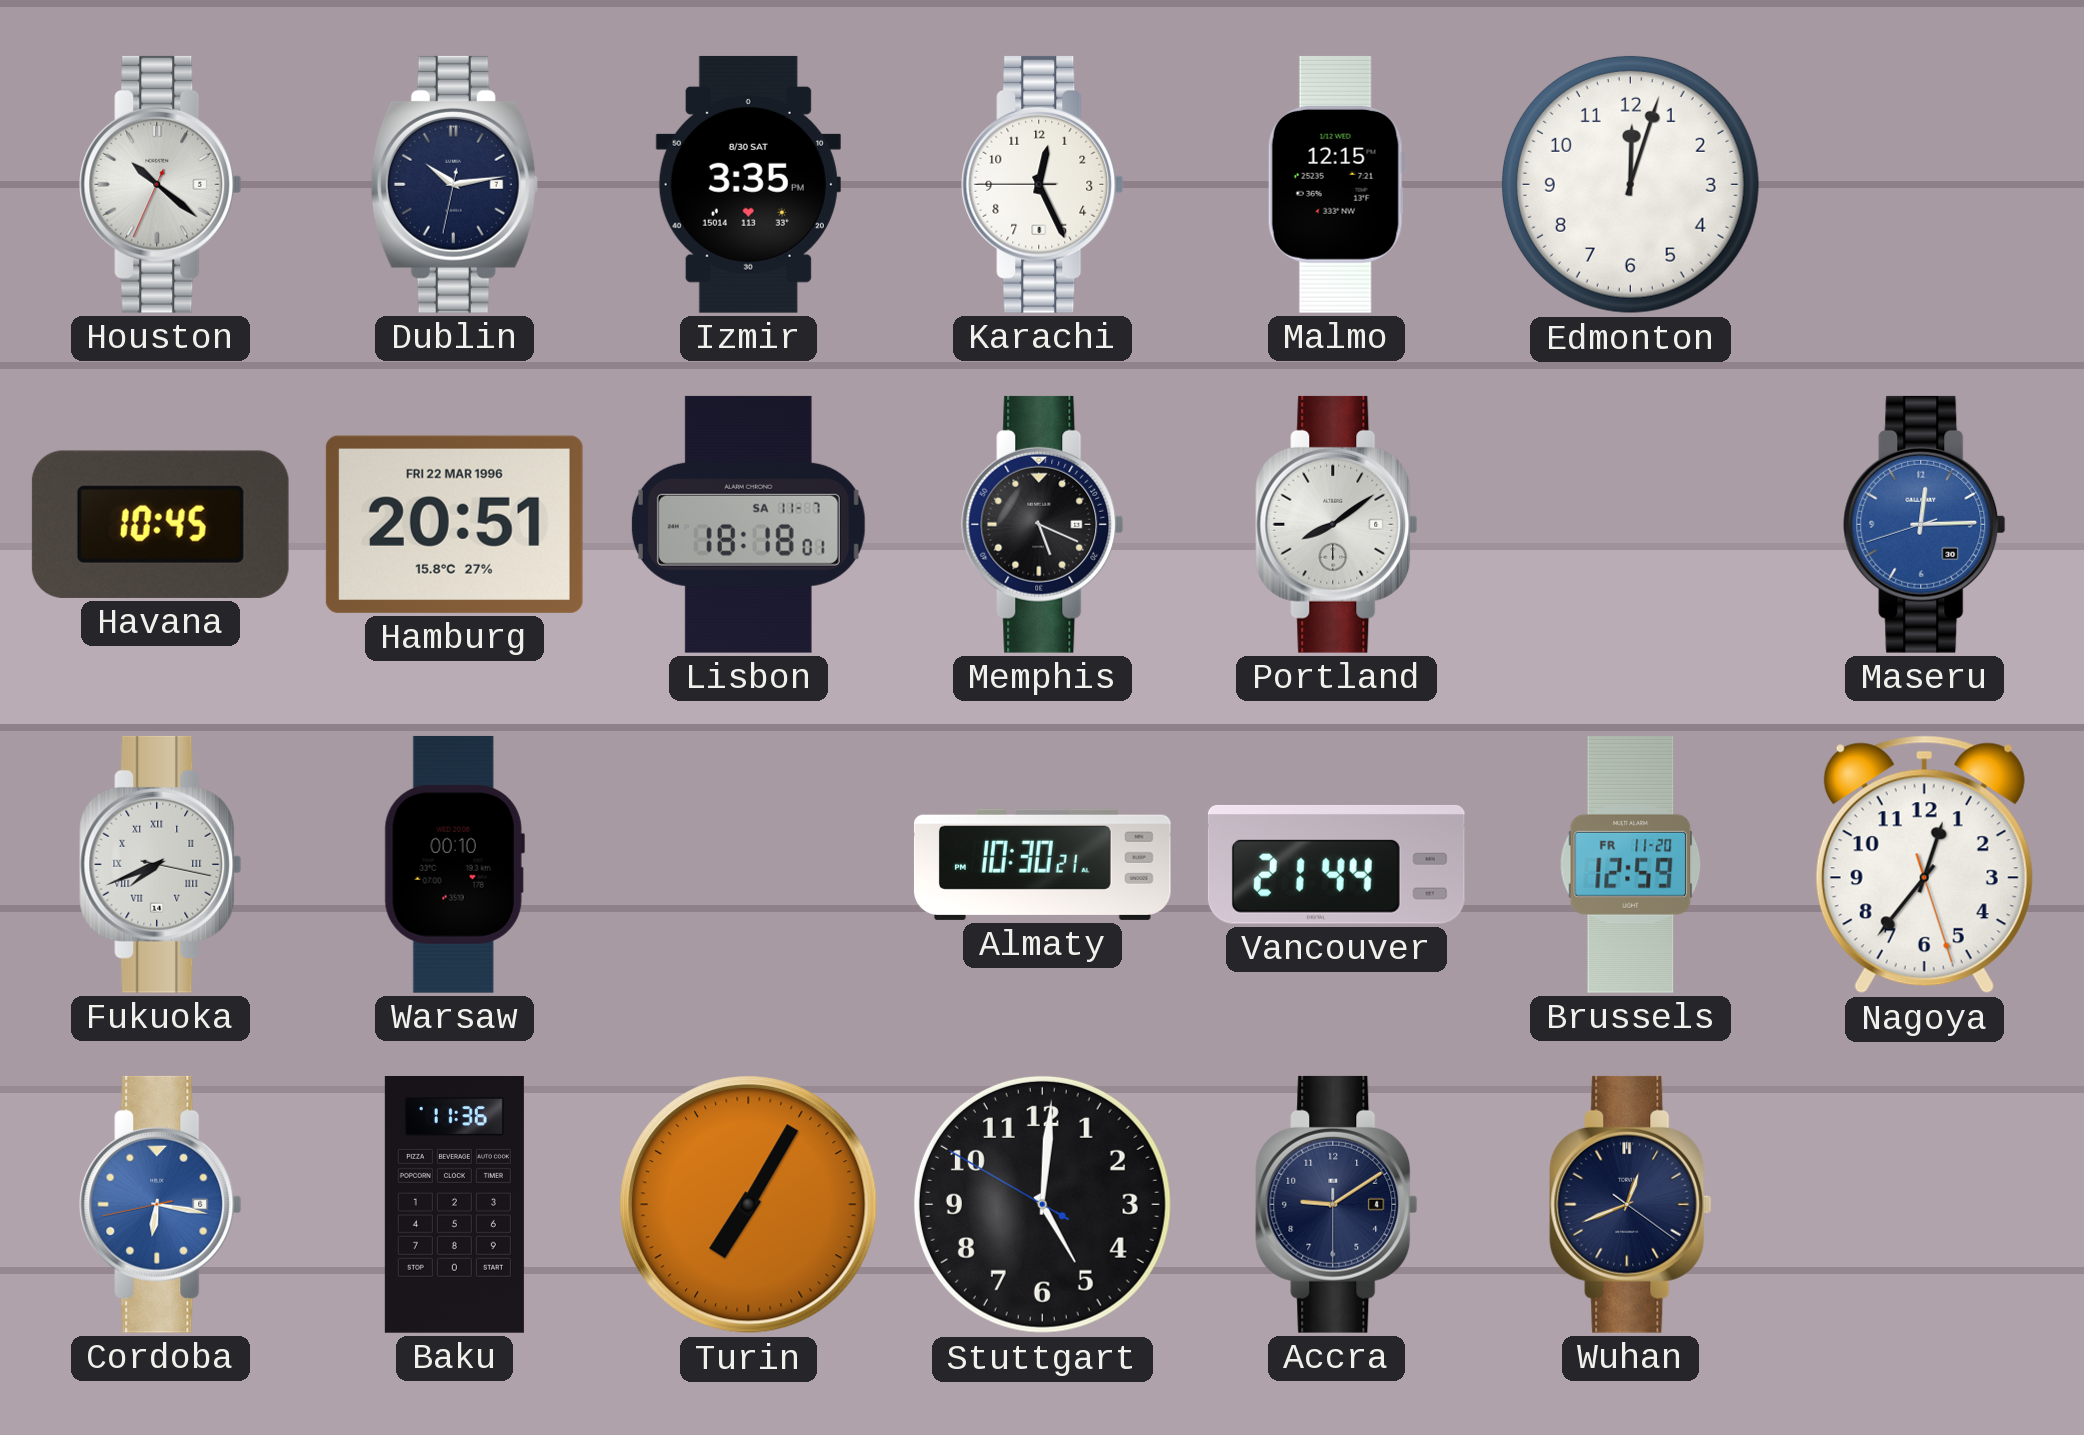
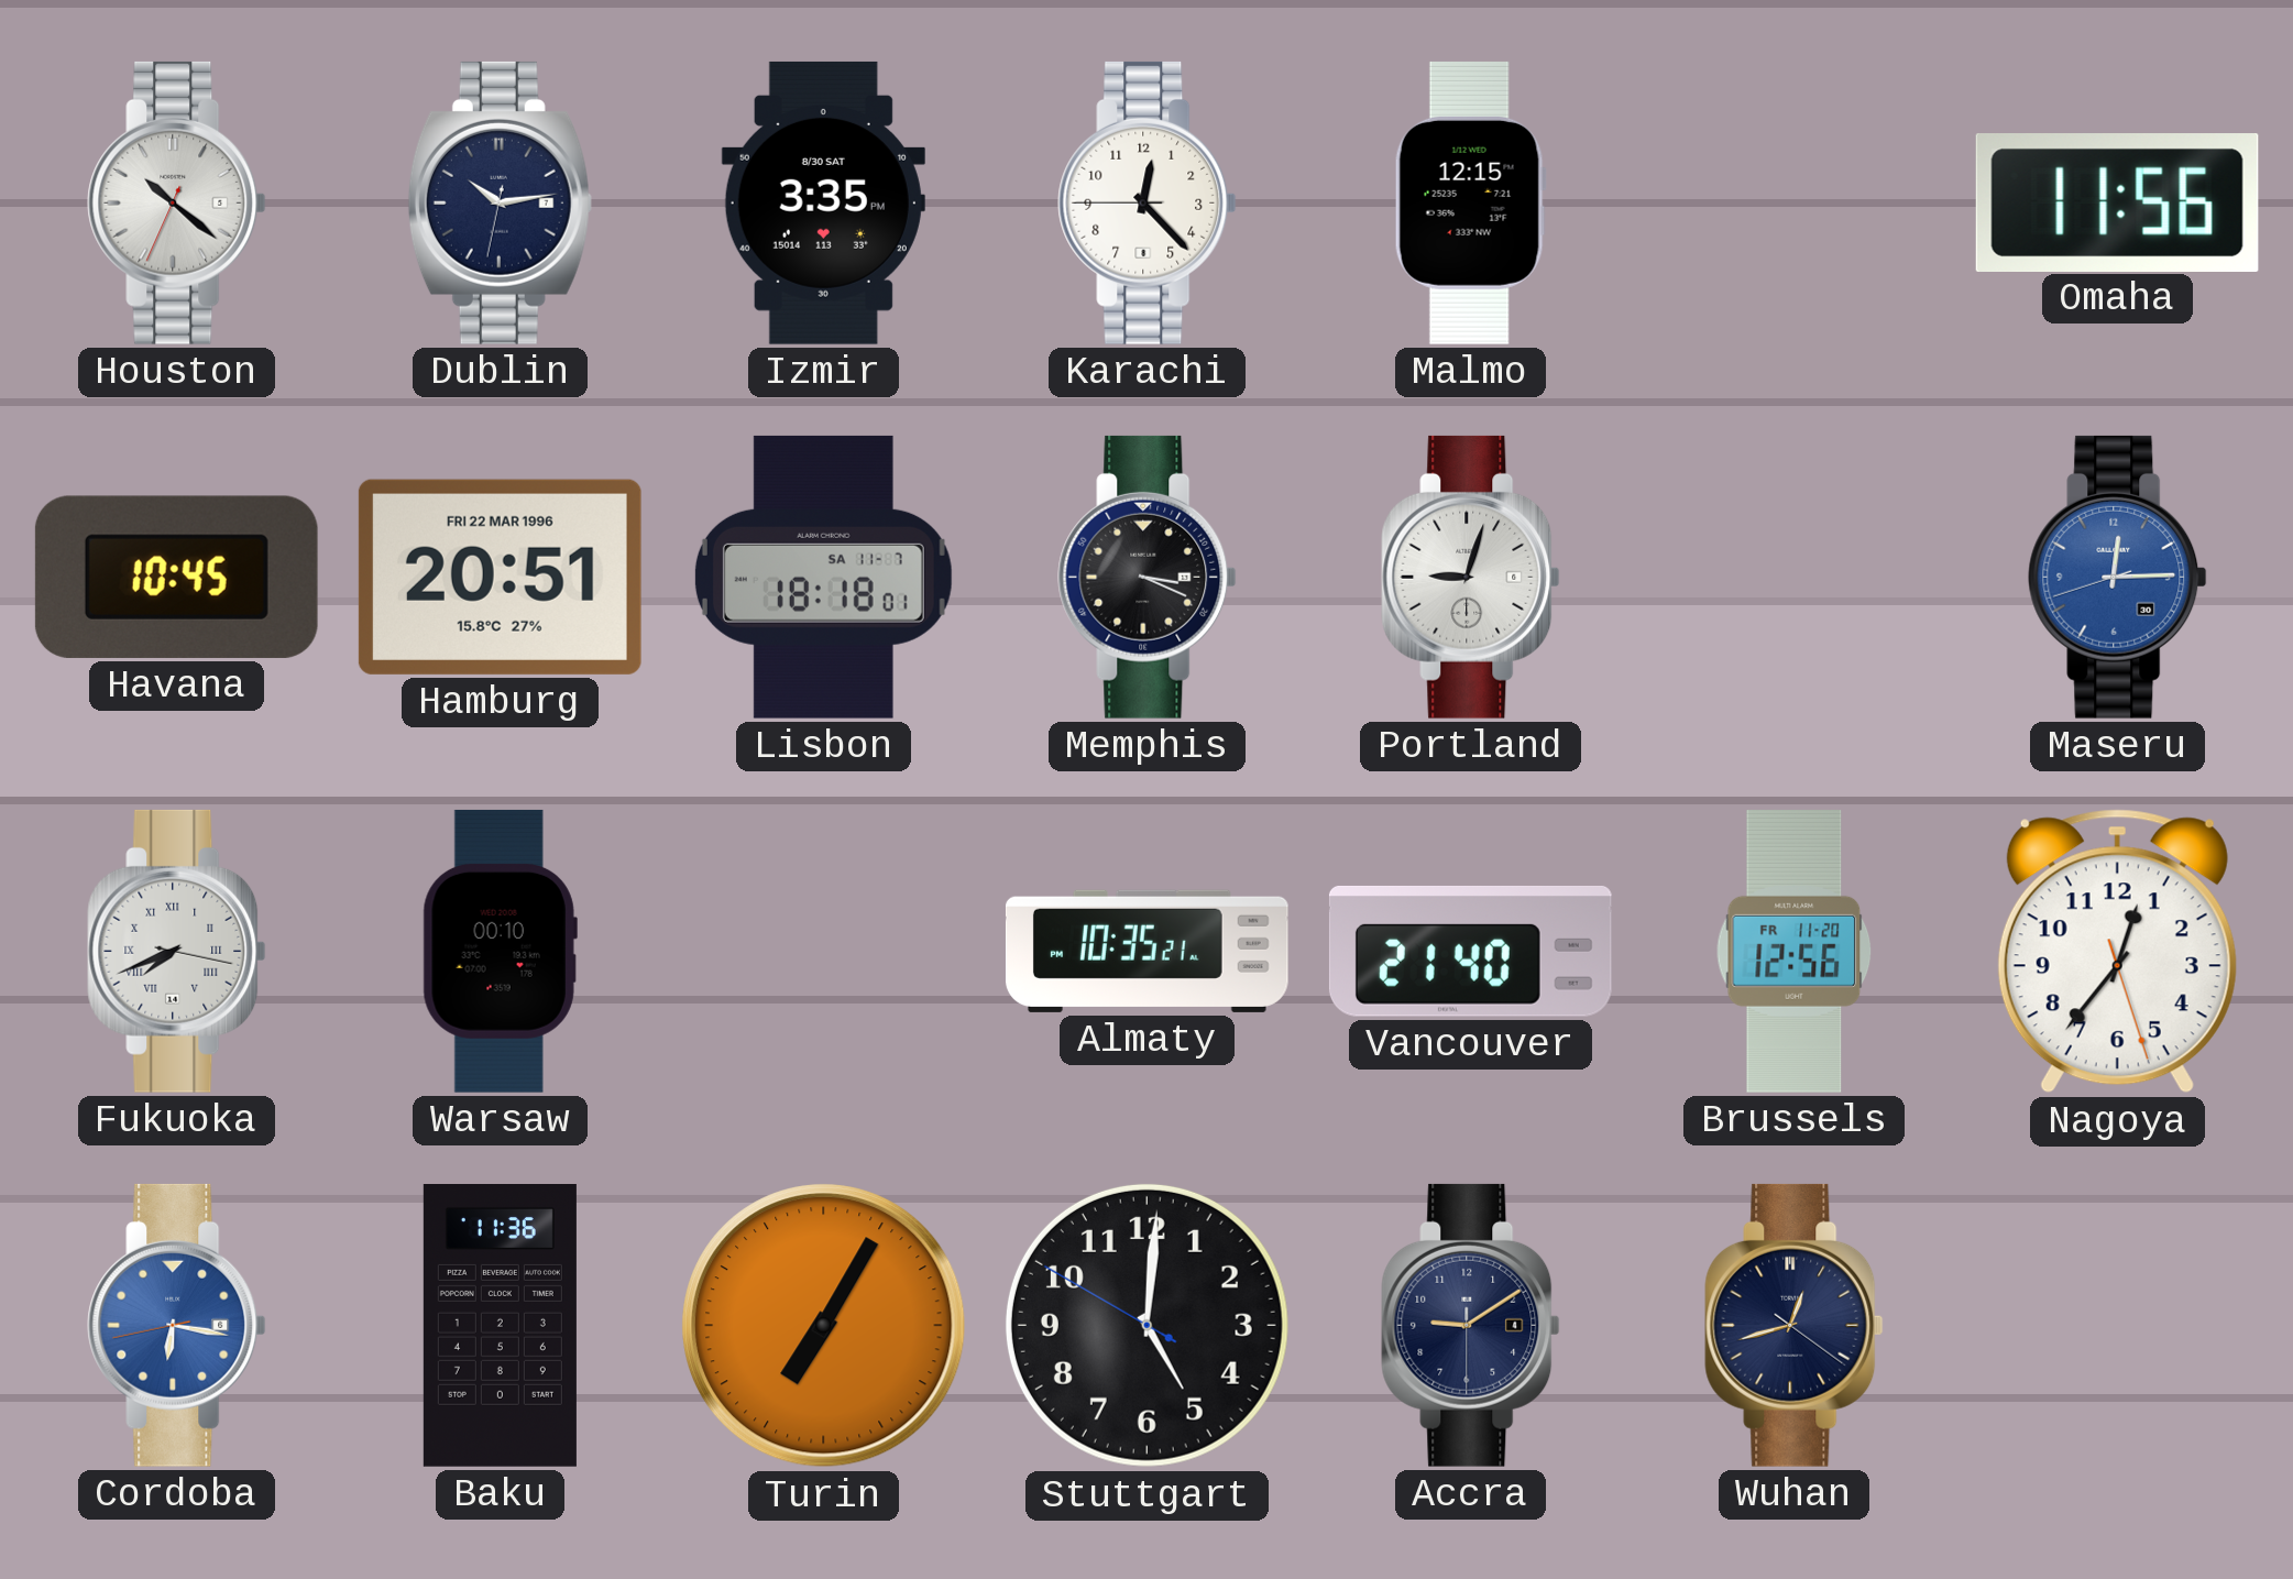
Karachi: 12:25 -> 12:22
Edmonton: 12:03 -> none
Omaha: none -> 11:56
Memphis: 5:19 -> 3:19
Portland: 8:09 -> 9:03
Almaty: 10:30 -> 10:35
Vancouver: 21:44 -> 21:40
Brussels: 12:59 -> 12:56
Wuhan: 12:41 -> 12:42
